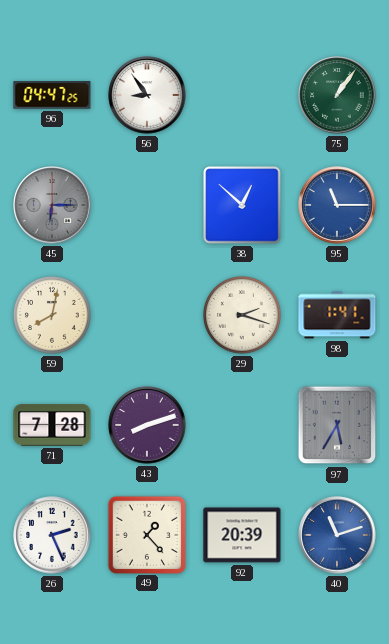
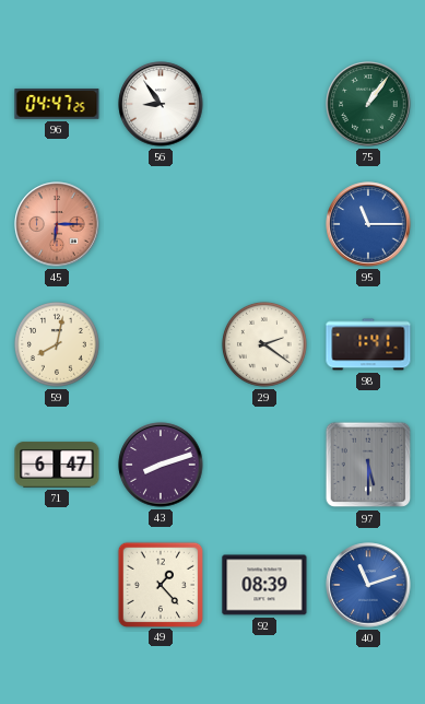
45 dial: grey -> salmon
38: 12:52 -> none
29: 2:18 -> 2:21
71: 7:28 -> 6:47
97: 5:35 -> 5:30
26: 2:26 -> none
92: 20:39 -> 08:39
